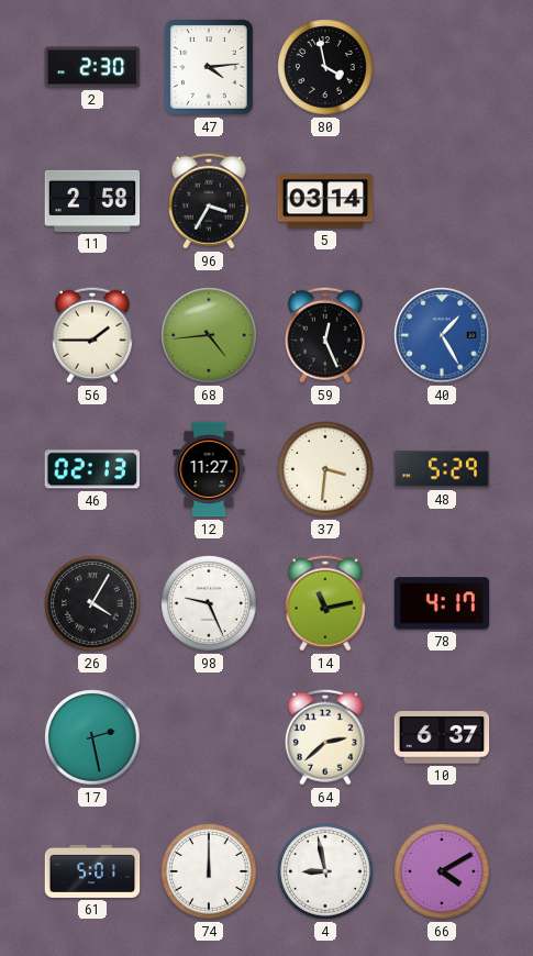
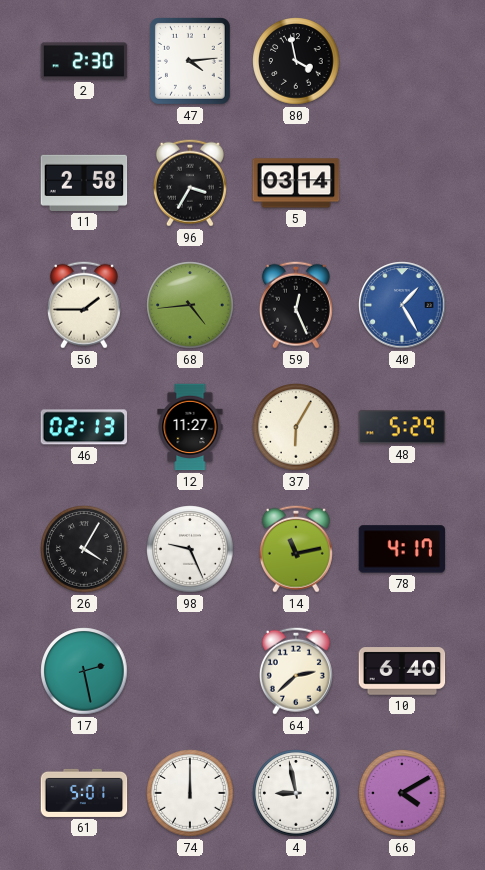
37: 3:31 -> 6:05
10: 6:37 -> 6:40
